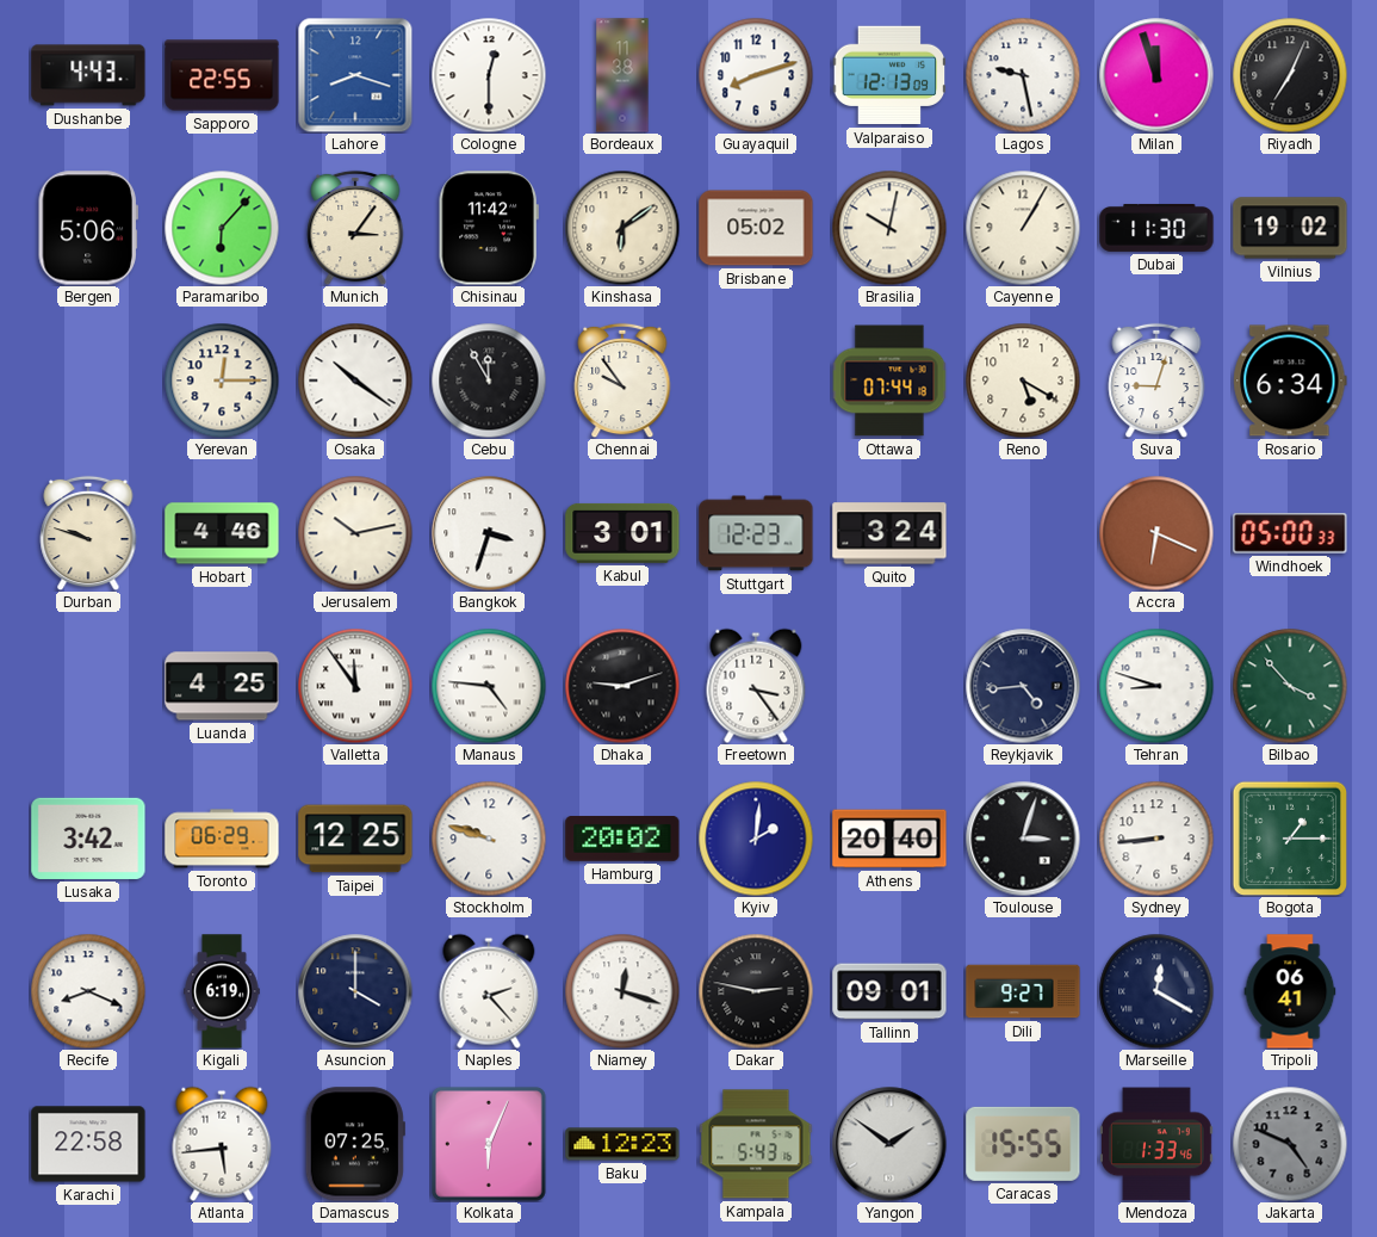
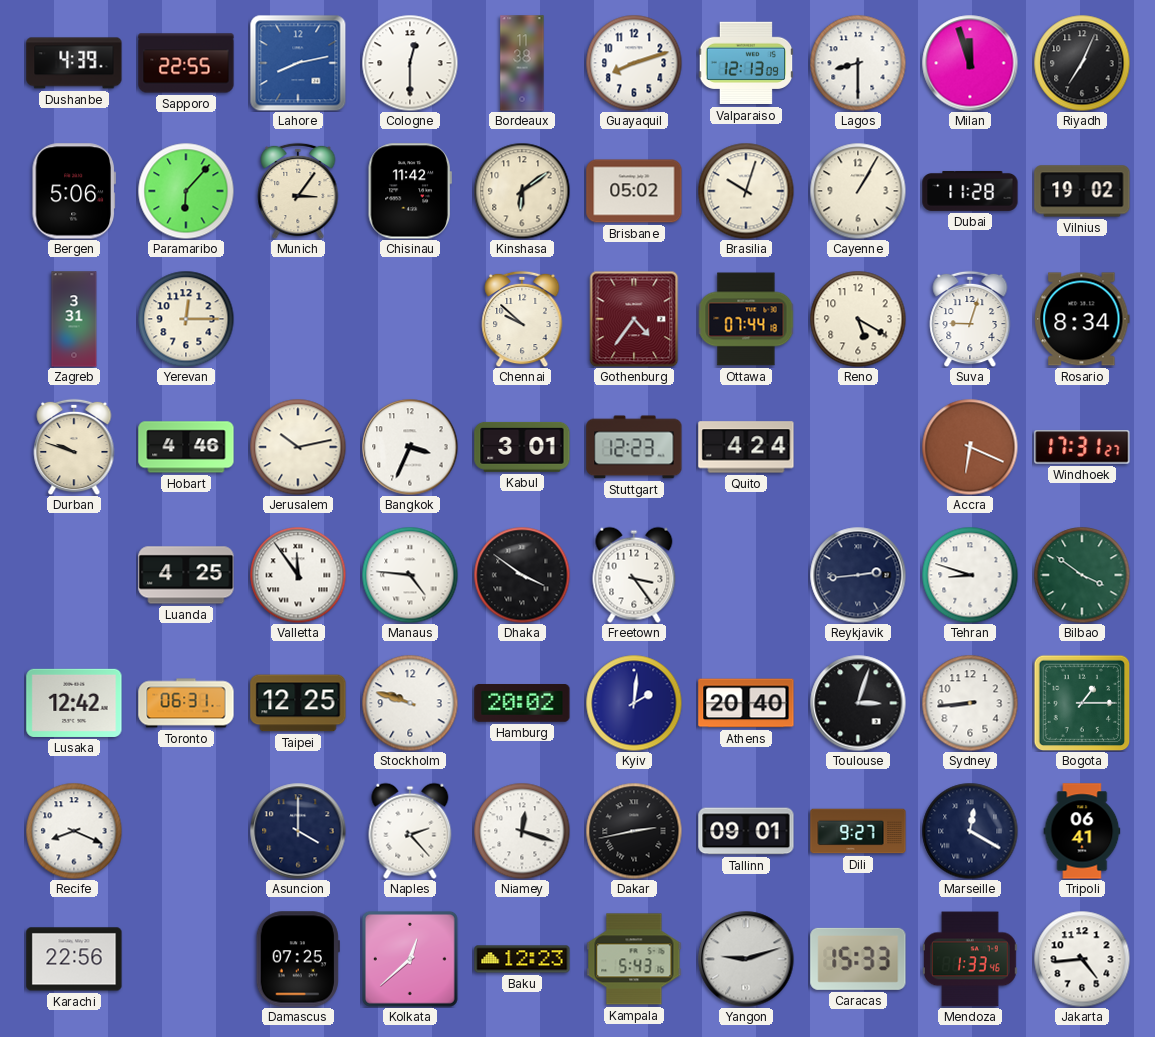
Dushanbe: 4:43 -> 4:39
Lahore: 8:18 -> 8:13
Lagos: 9:28 -> 8:30
Brasilia: 10:02 -> 10:03
Dubai: 11:30 -> 11:28
Zagreb: none -> 3:31
Osaka: 10:21 -> none
Cebu: 11:55 -> none
Chennai: 9:54 -> 9:52
Gothenburg: none -> 4:36
Rosario: 6:34 -> 8:34
Bangkok: 3:33 -> 3:34
Quito: 3:24 -> 4:24
Windhoek: 05:00 -> 17:31
Dhaka: 9:12 -> 3:51
Reykjavik: 4:44 -> 2:44
Bilbao: 3:53 -> 3:51
Lusaka: 3:42 -> 12:42
Toronto: 06:29 -> 06:31
Kigali: 6:19 -> none
Dakar: 2:47 -> 2:43
Karachi: 22:58 -> 22:56
Atlanta: 5:44 -> none
Kolkata: 6:04 -> 12:38
Yangon: 1:51 -> 9:12
Caracas: 15:55 -> 15:33
Jakarta: 4:49 -> 4:44
Jakarta dial: grey -> white
